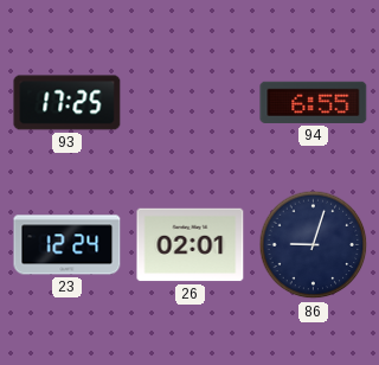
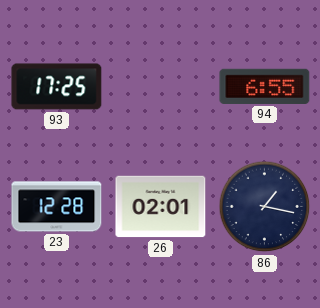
23: 12:24 -> 12:28
86: 9:03 -> 1:17
